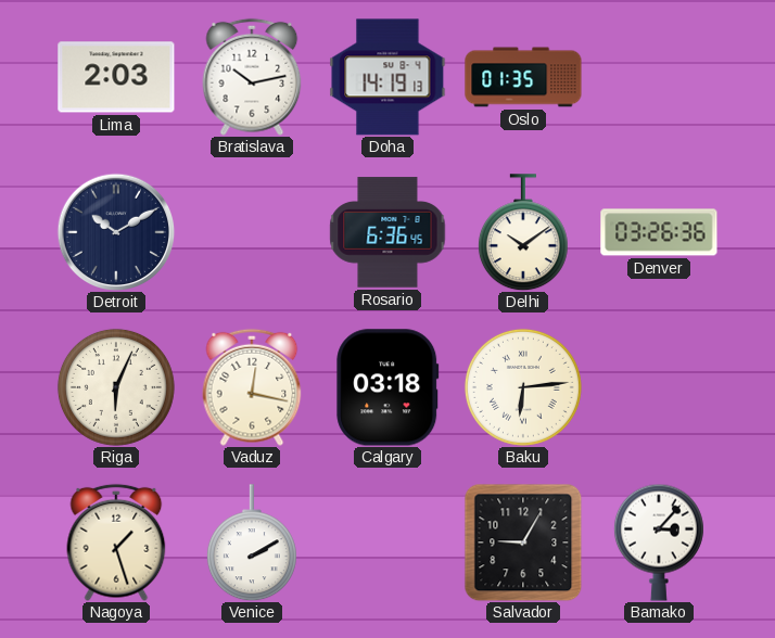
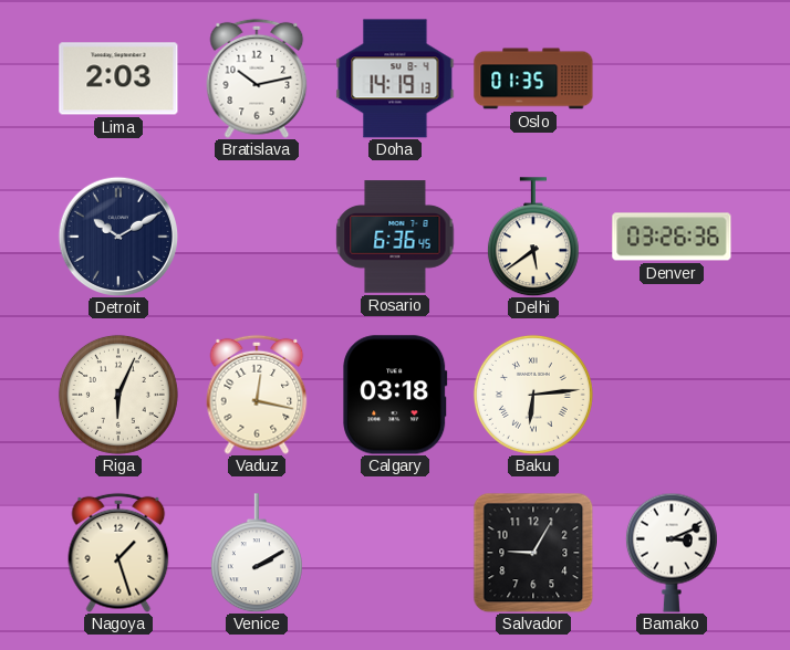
Delhi: 10:09 -> 5:39
Bamako: 3:07 -> 3:11
